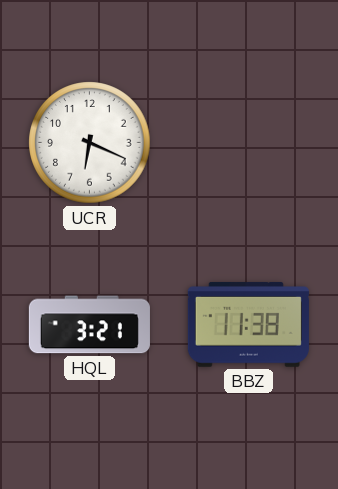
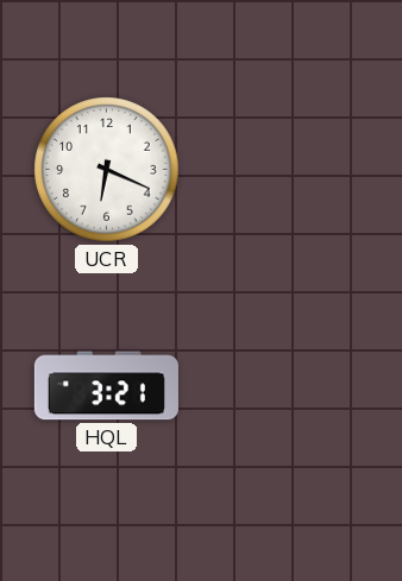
BBZ: 11:38 -> none
